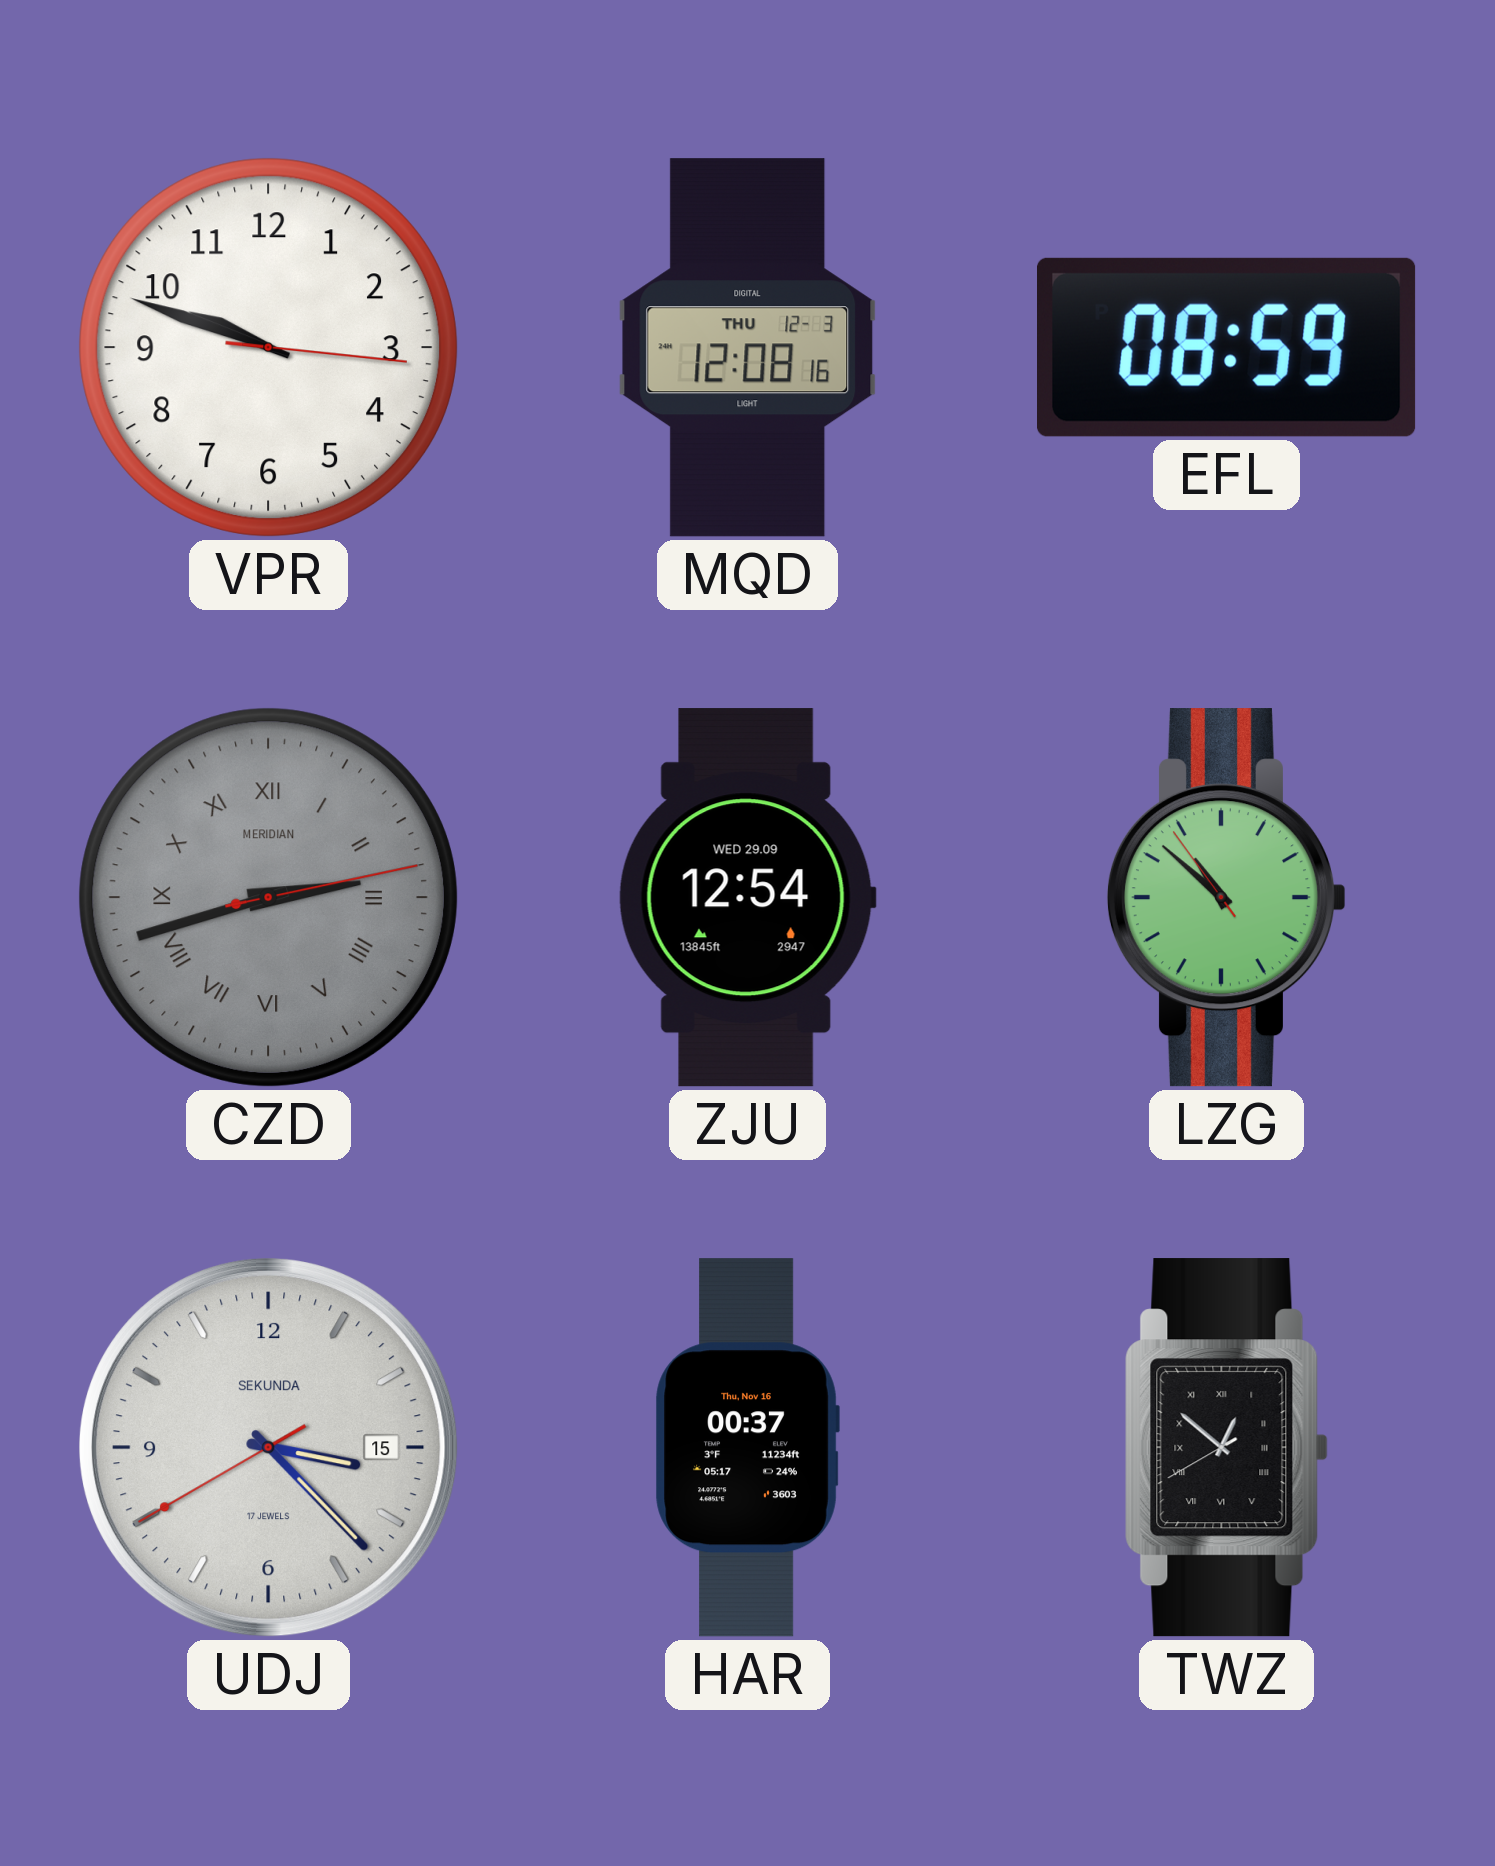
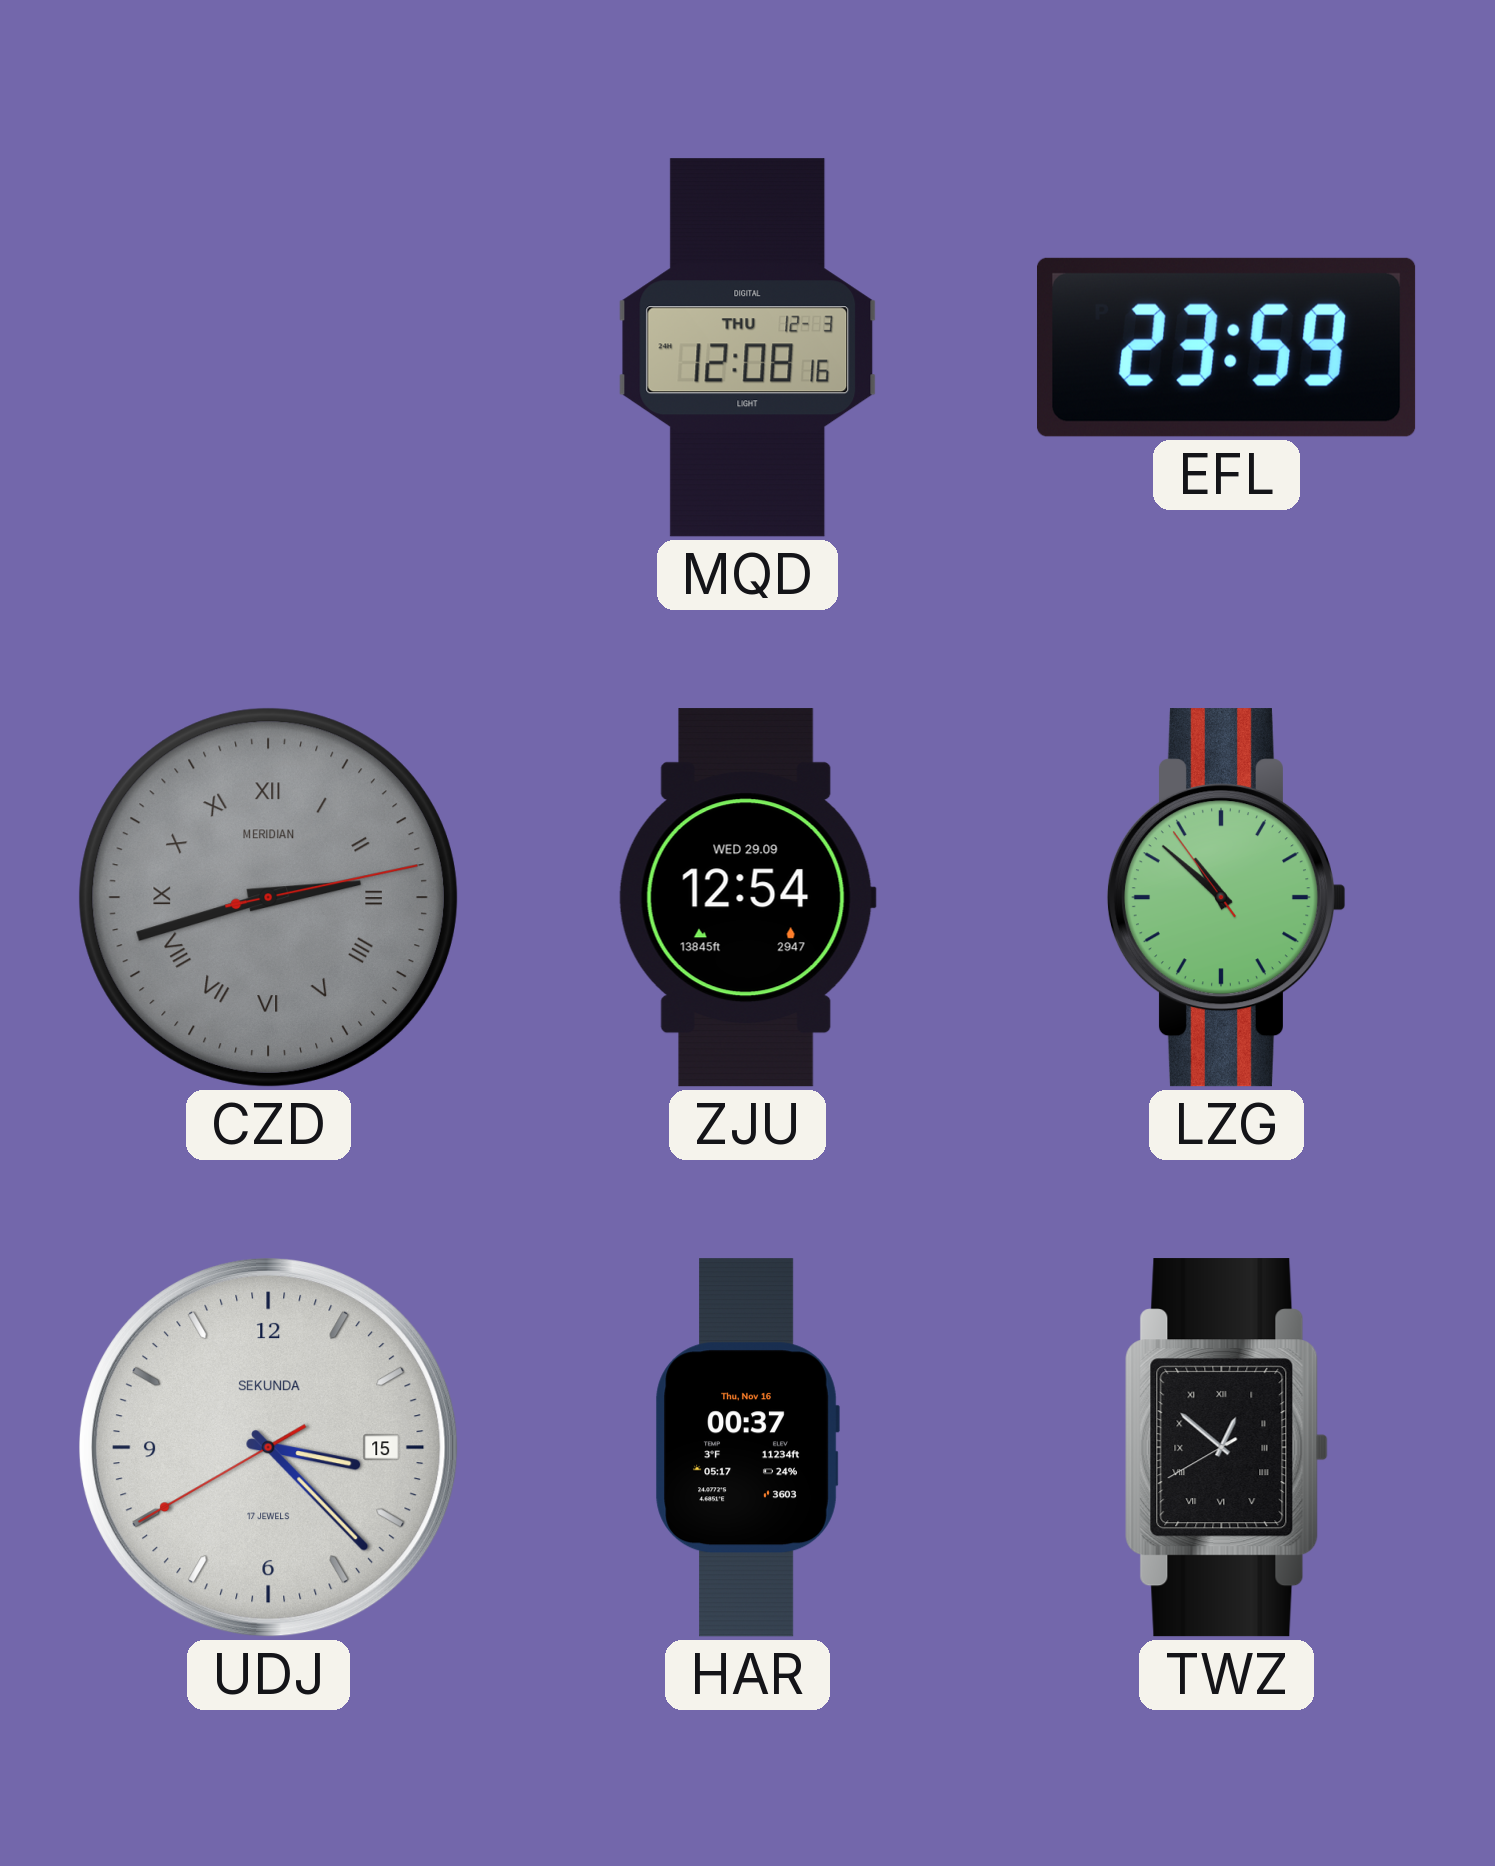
VPR: 9:48 -> none
EFL: 08:59 -> 23:59
